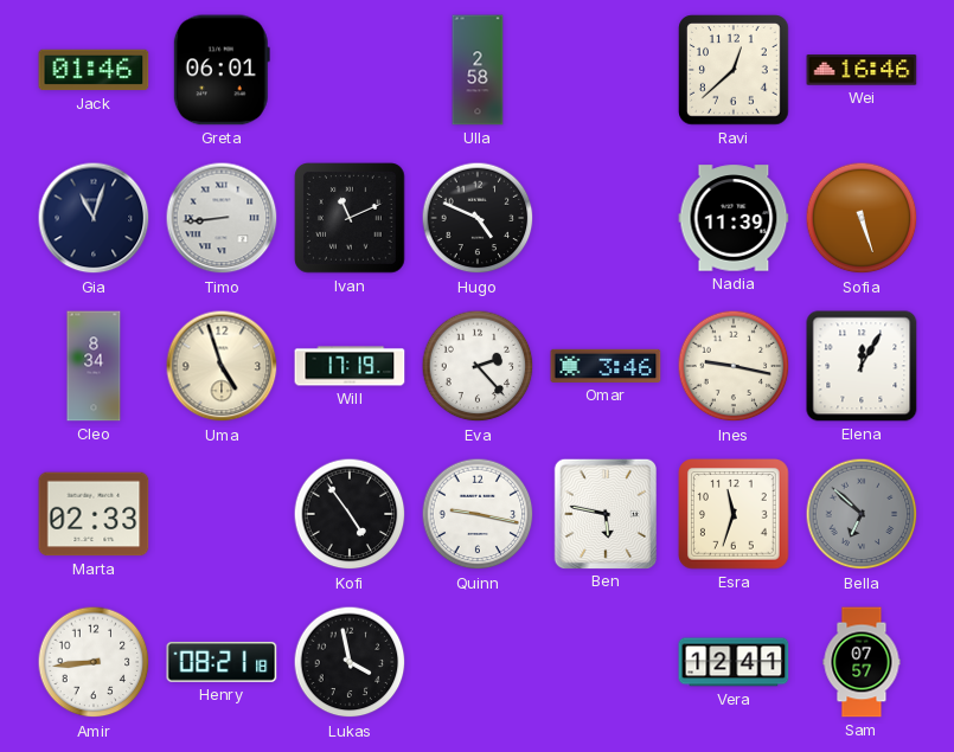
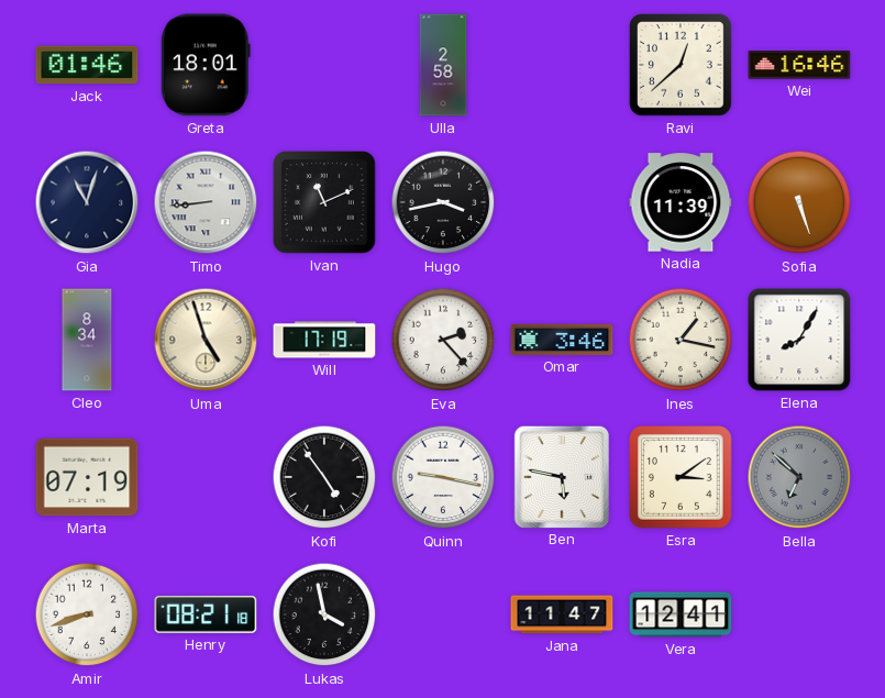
Greta: 06:01 -> 18:01
Hugo: 4:49 -> 3:43
Ines: 9:17 -> 1:17
Elena: 12:05 -> 8:05
Marta: 02:33 -> 07:19
Esra: 11:33 -> 3:09
Amir: 8:44 -> 8:42
Jana: none -> 11:47
Sam: 07:57 -> none
